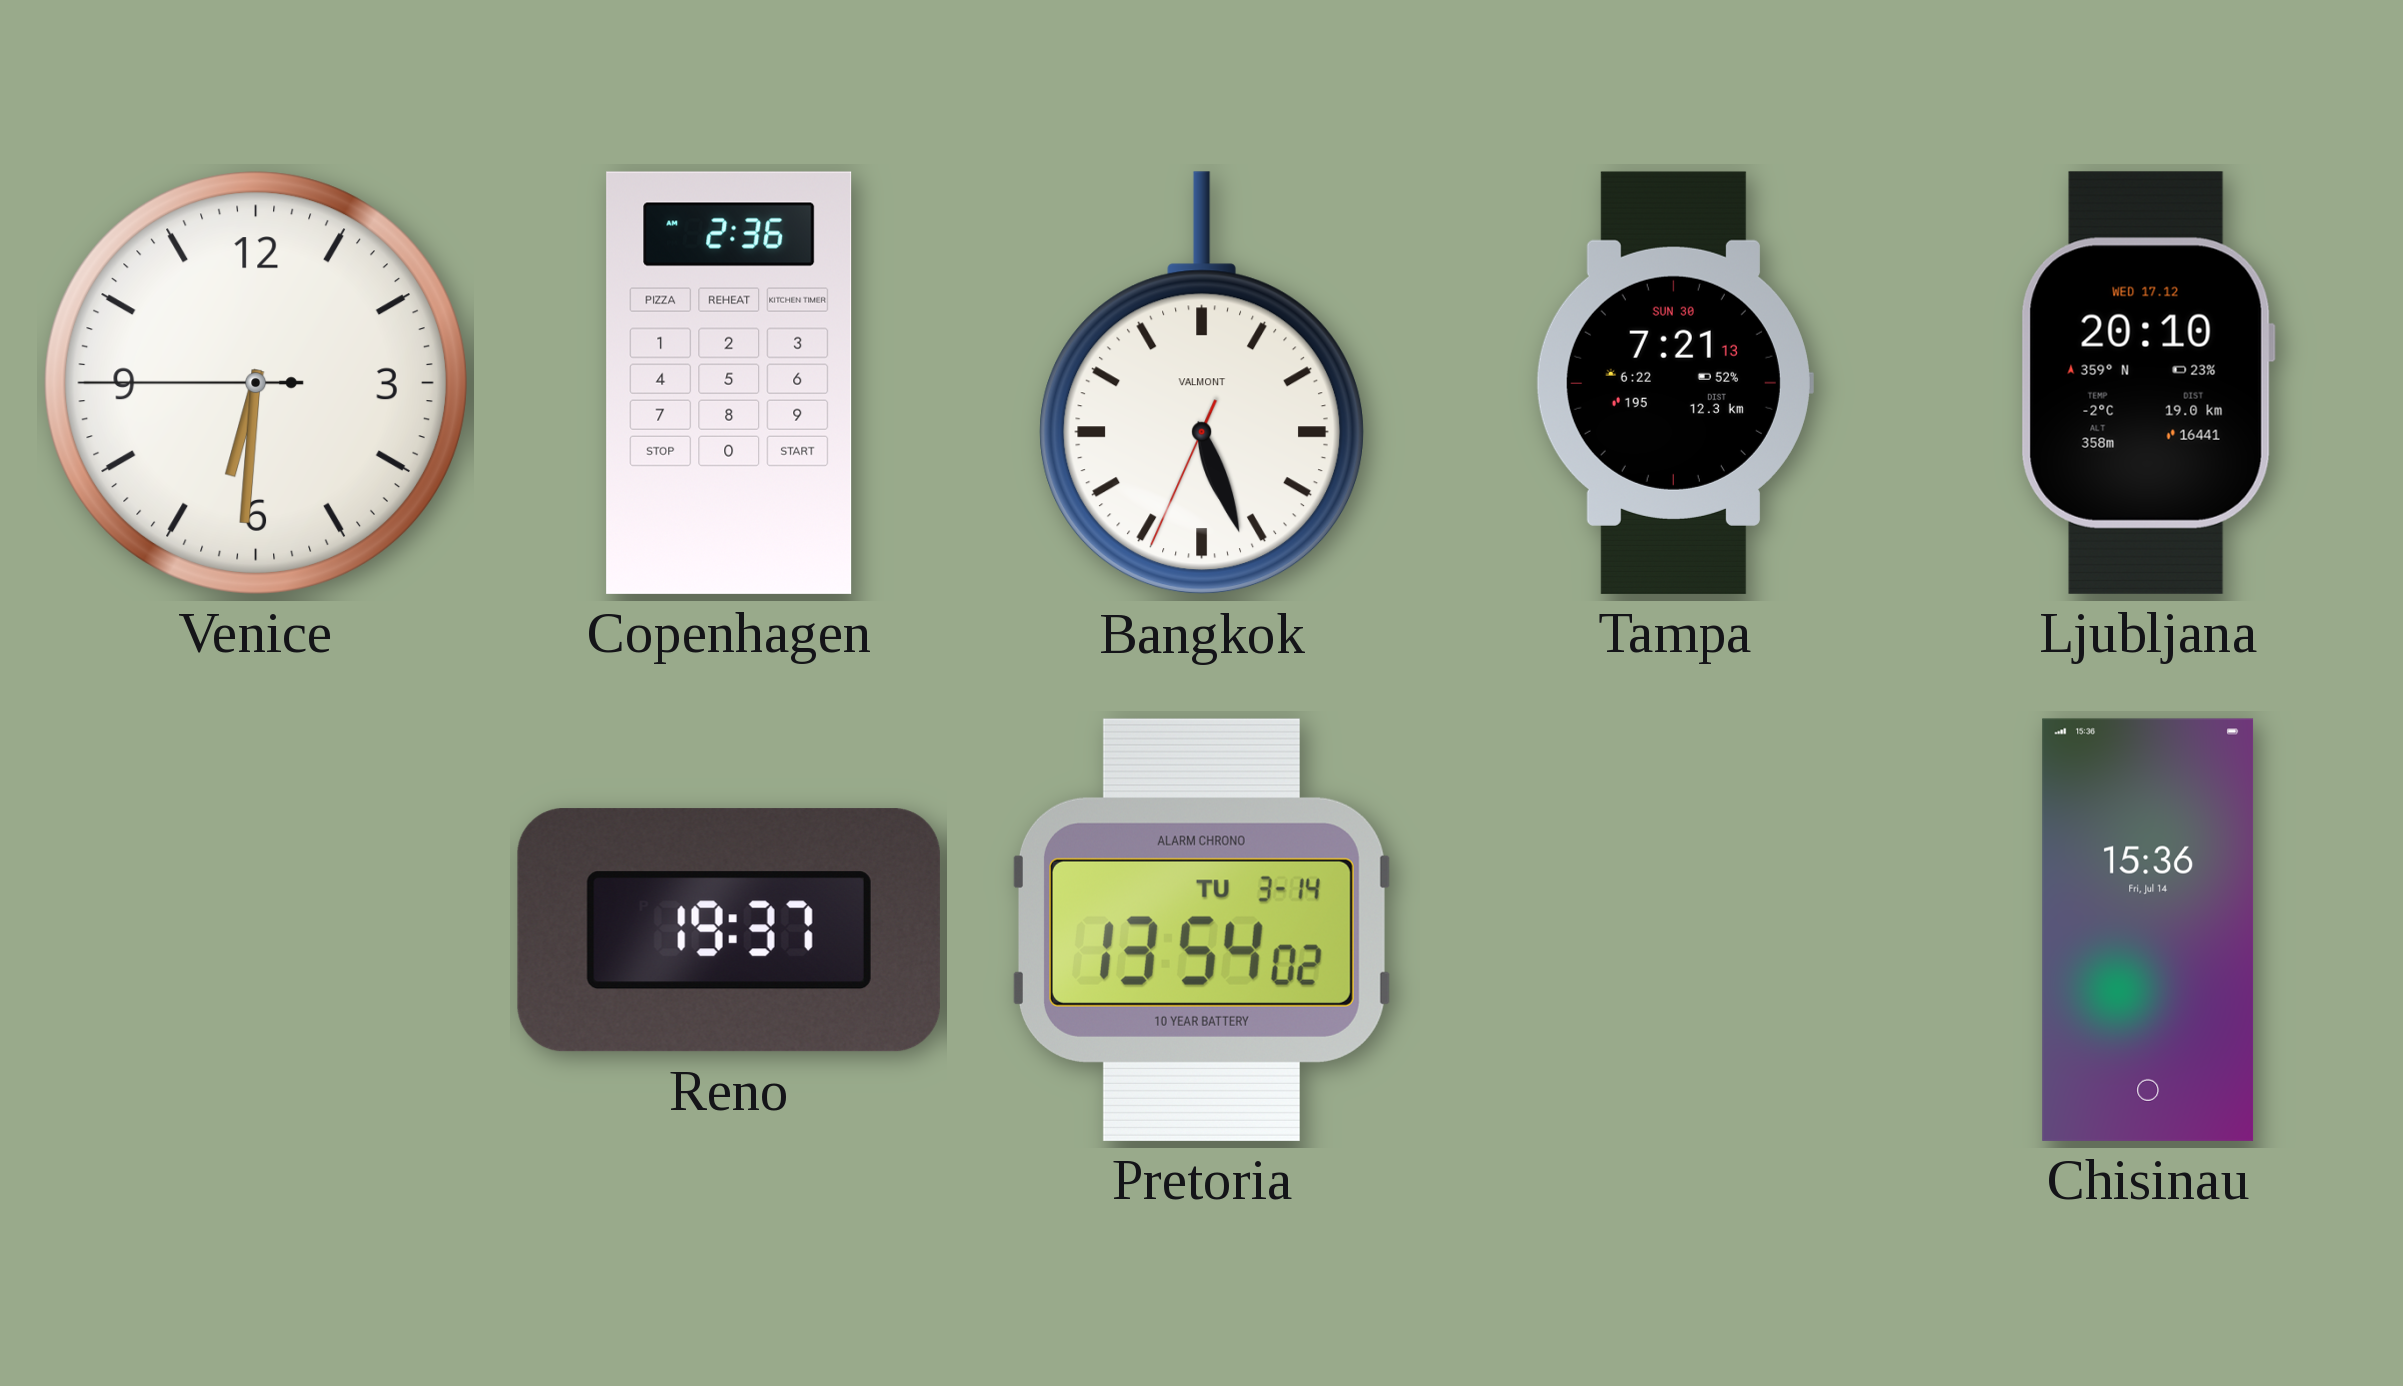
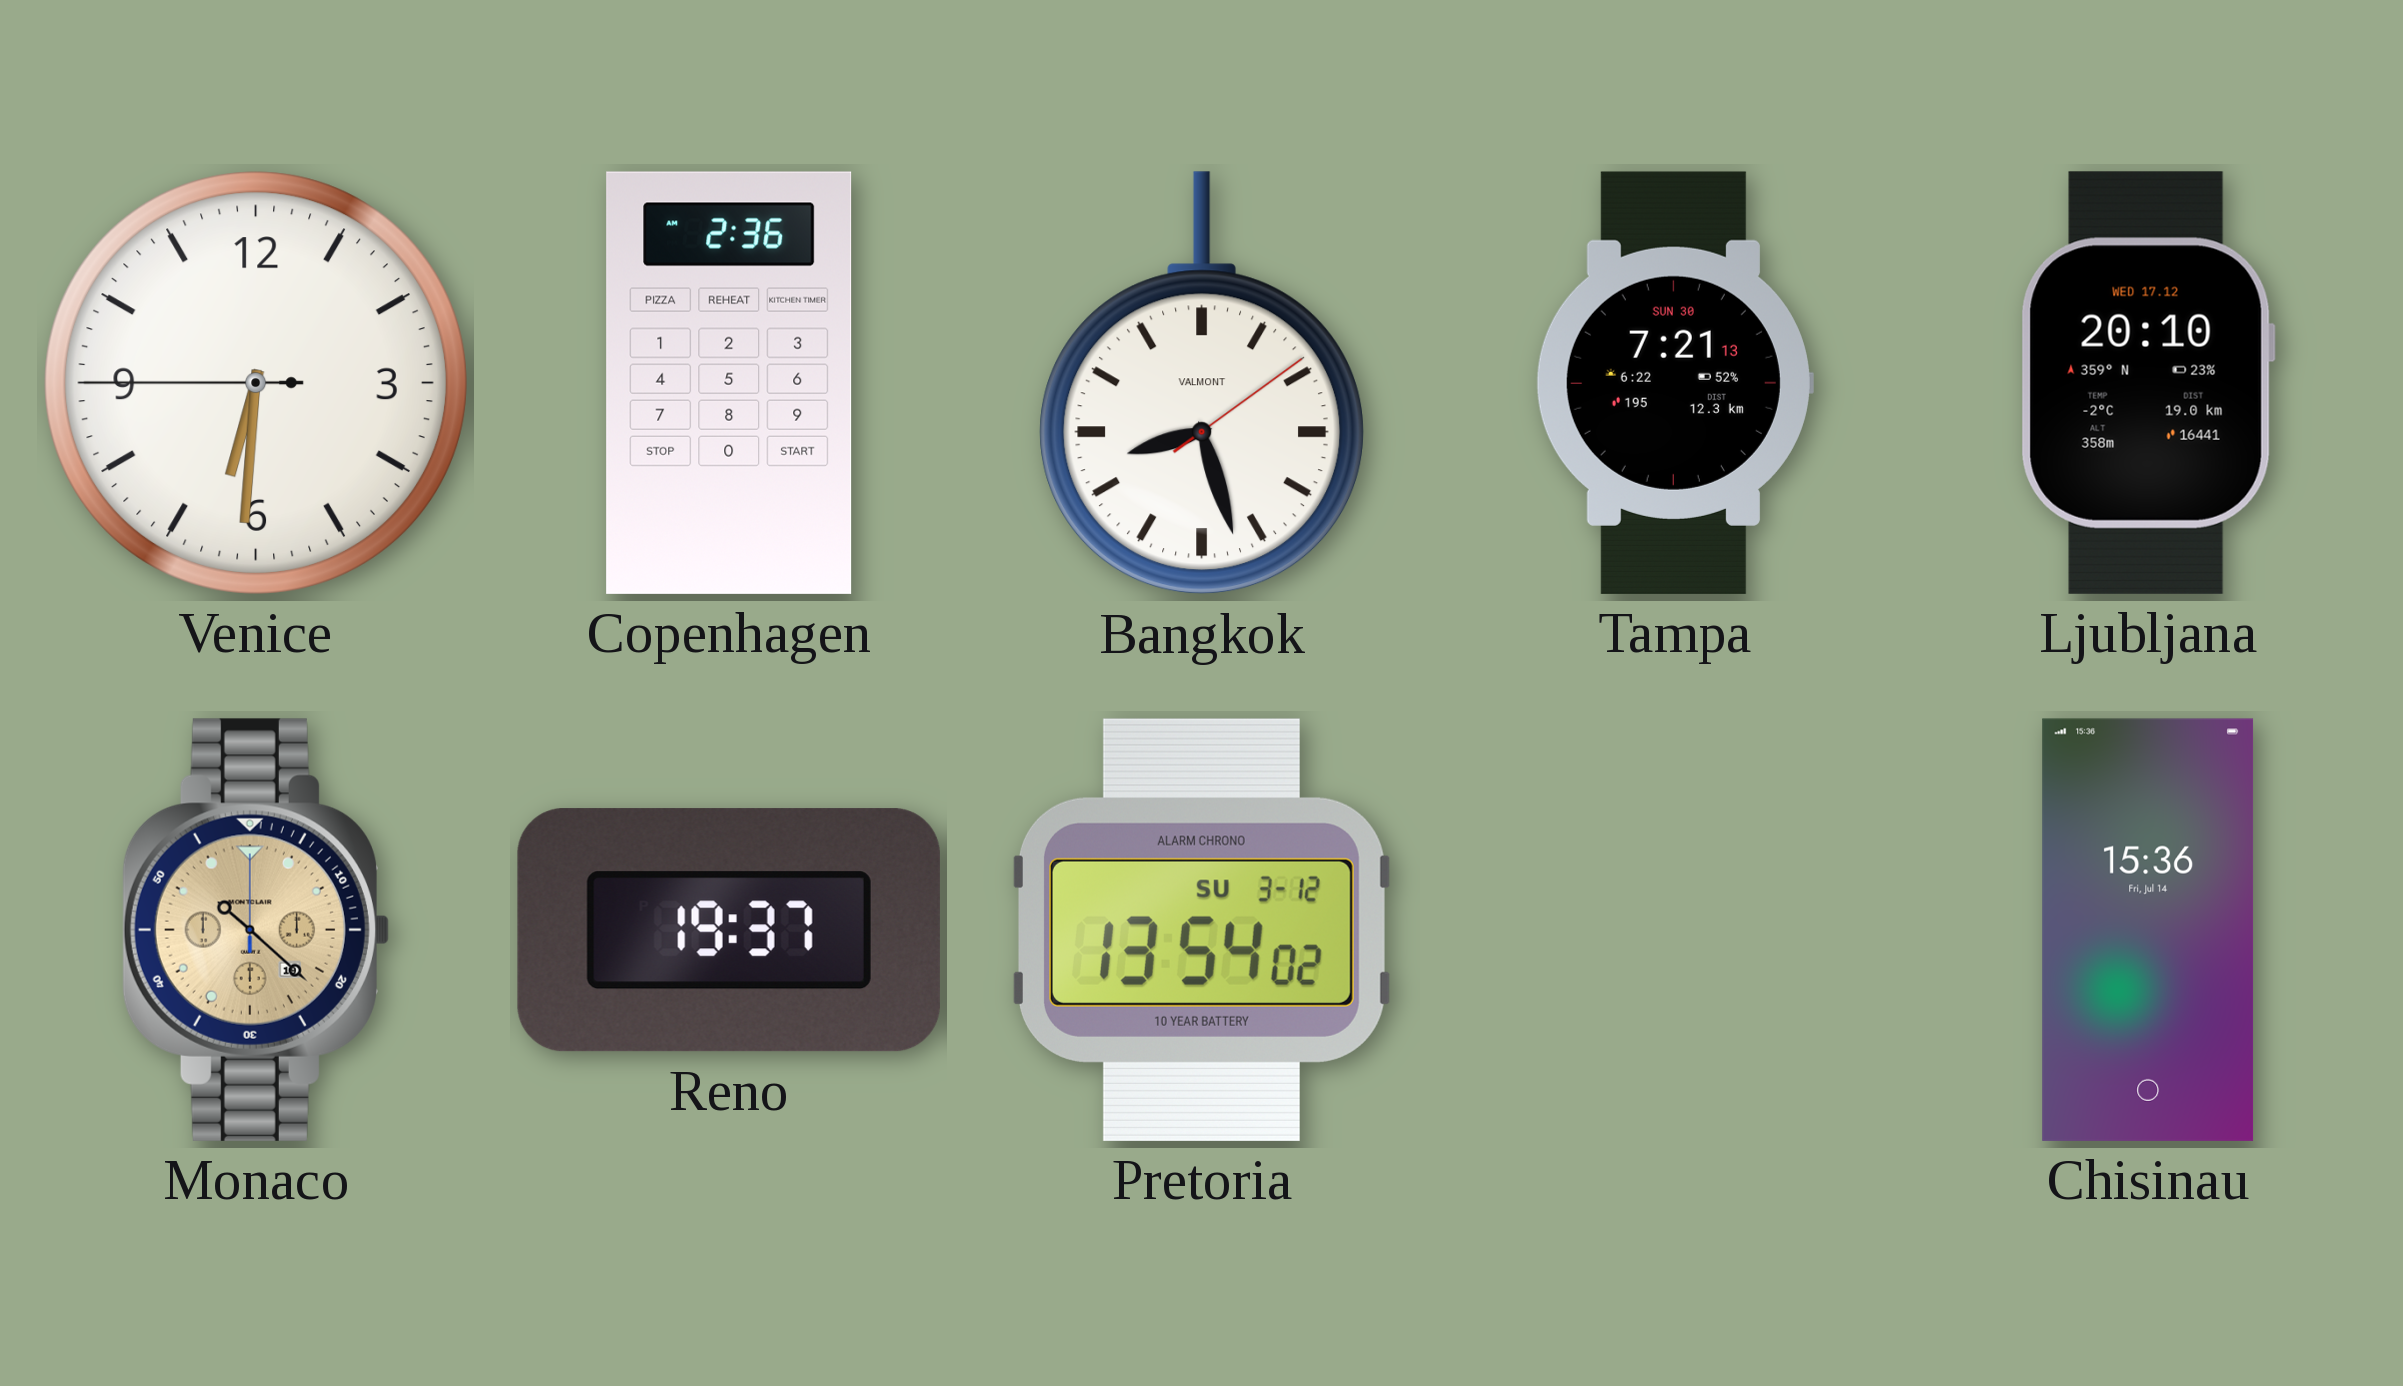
Bangkok: 5:26 -> 8:27
Monaco: none -> 10:22
Pretoria date: TU 3-14 -> SU 3-12
